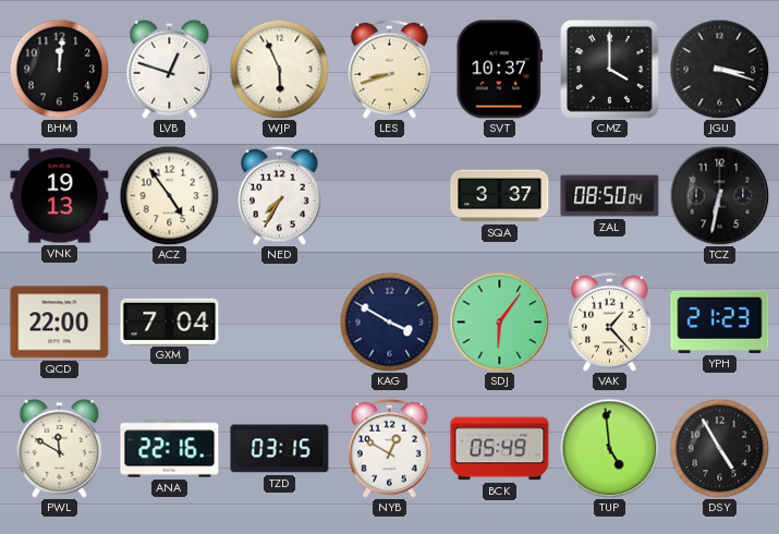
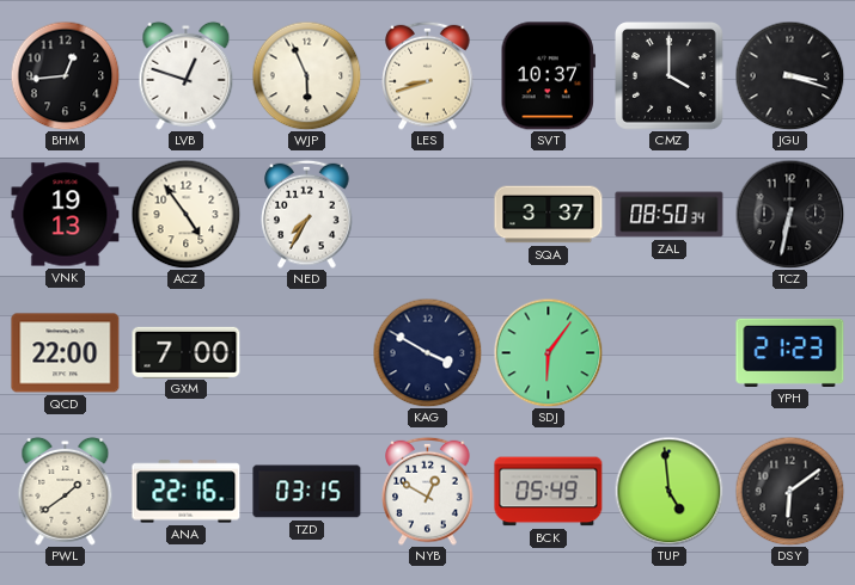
BHM: 12:01 -> 12:44
ZAL: 08:50:04 -> 08:50:34
GXM: 7:04 -> 7:00
VAK: 1:23 -> none
PWL: 11:50 -> 1:39
DSY: 4:55 -> 6:09
